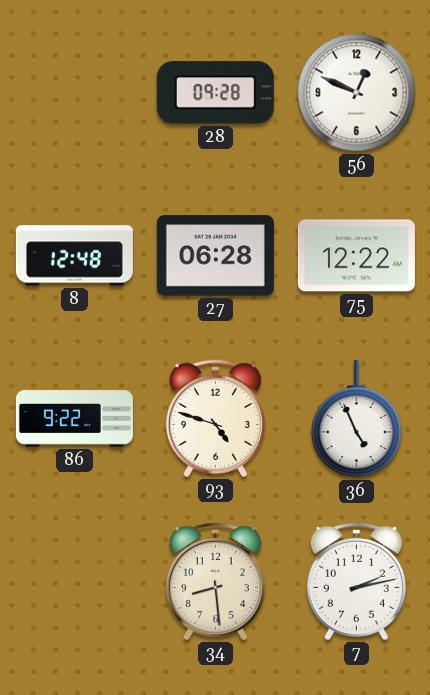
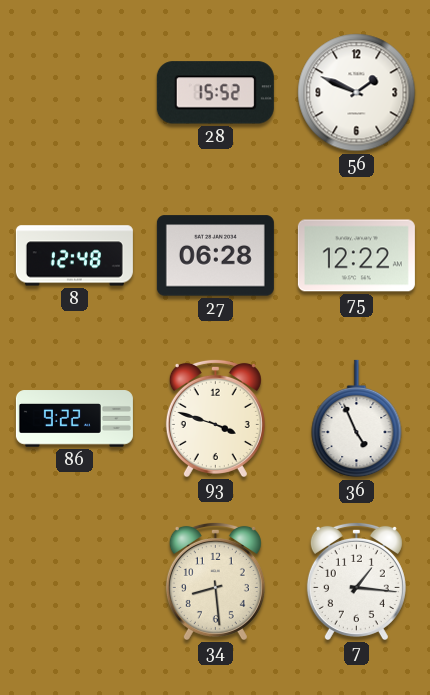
28: 09:28 -> 15:52
56: 12:49 -> 1:49
93: 4:48 -> 3:48
7: 2:13 -> 1:16
